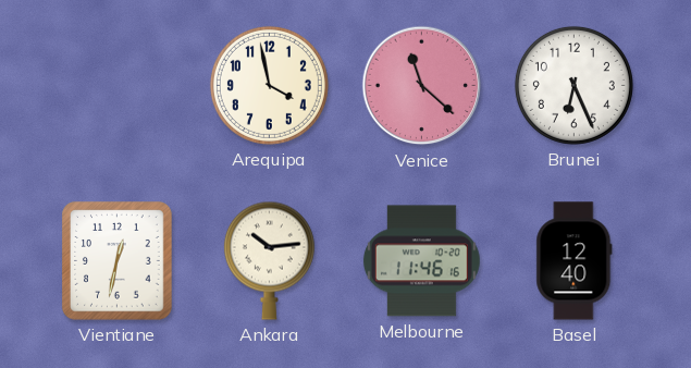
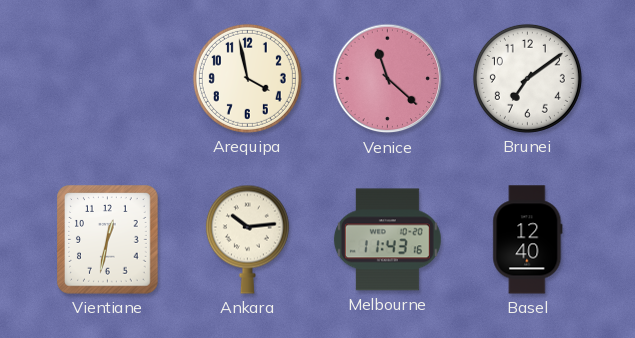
Brunei: 6:26 -> 7:09
Melbourne: 11:46 -> 11:43
